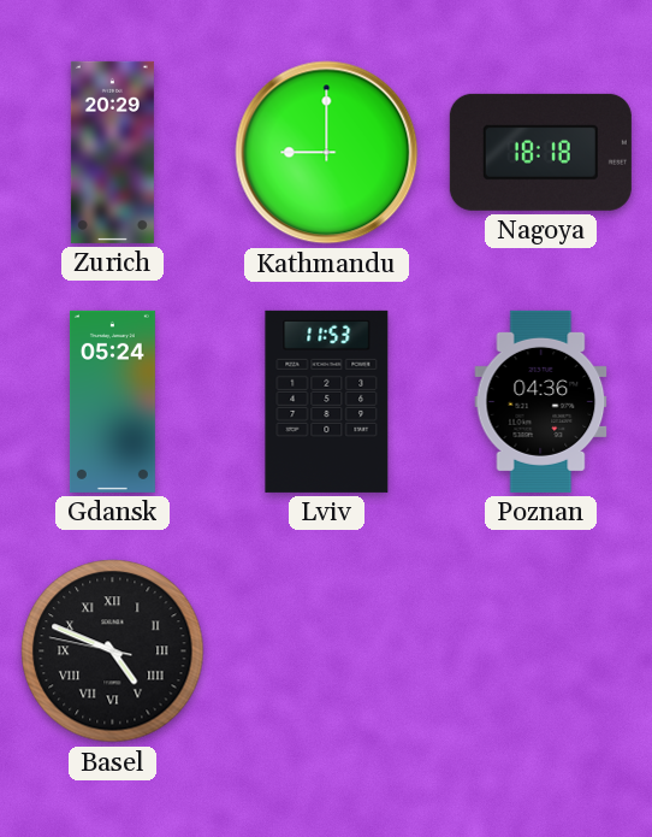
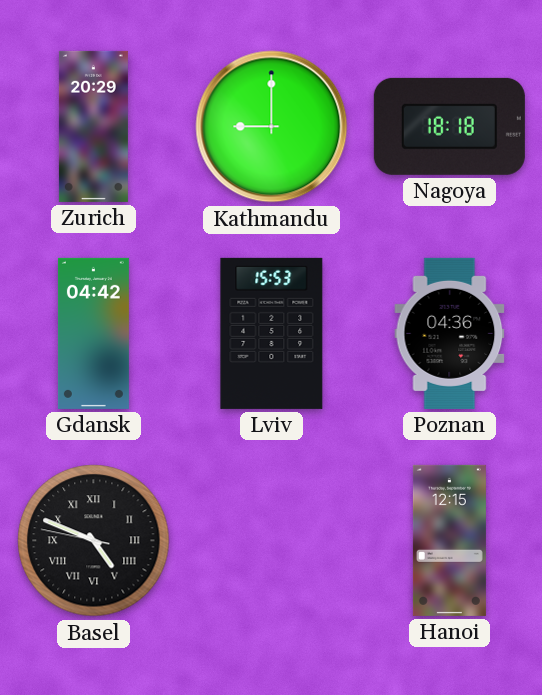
Gdansk: 05:24 -> 04:42
Lviv: 11:53 -> 15:53
Hanoi: none -> 12:15
